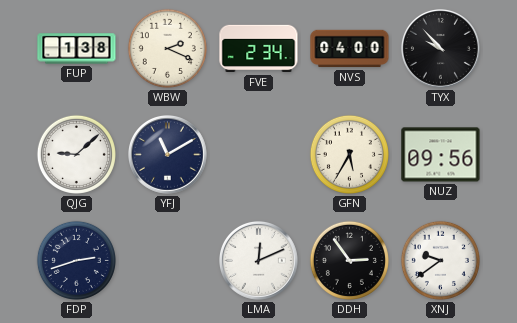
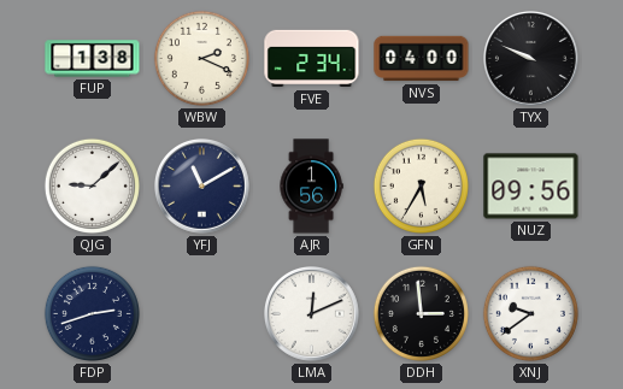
TYX: 9:53 -> 9:49
AJR: none -> 1:56
DDH: 2:54 -> 2:59
